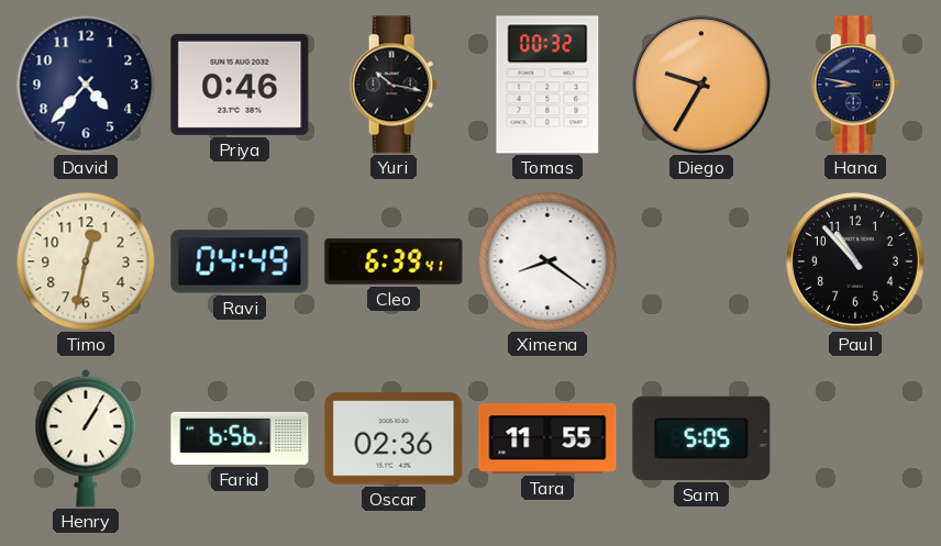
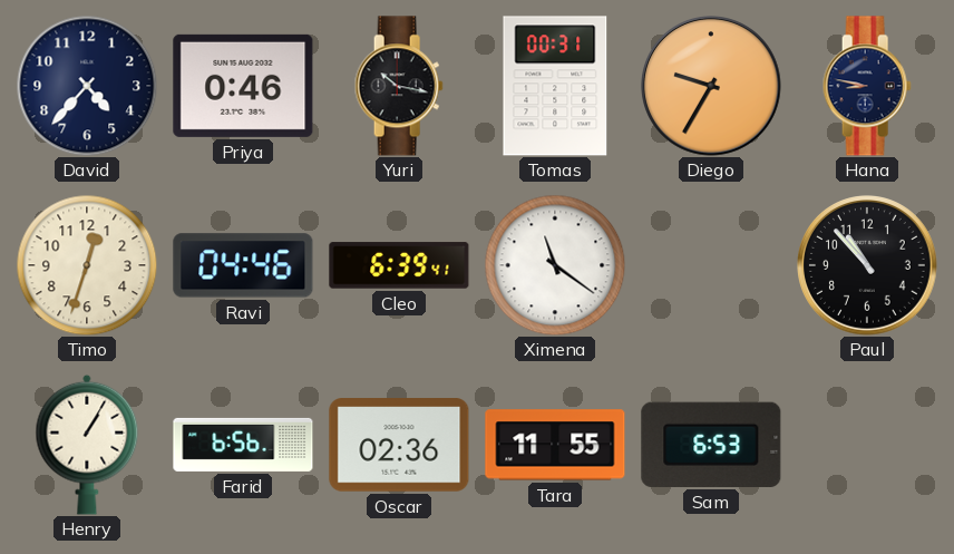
Tomas: 00:32 -> 00:31
Timo: 12:32 -> 12:33
Ravi: 04:49 -> 04:46
Ximena: 8:21 -> 11:21
Sam: 5:05 -> 6:53
